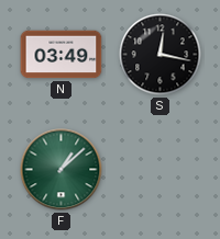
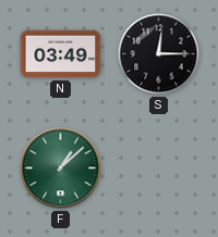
S: 12:17 -> 12:15
